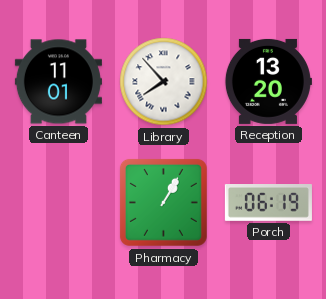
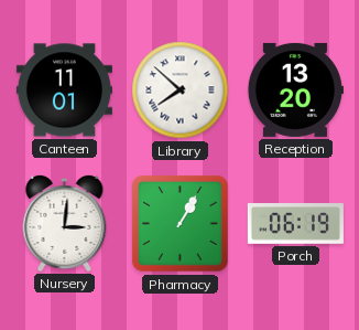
Library: 7:53 -> 7:52
Nursery: none -> 3:01
